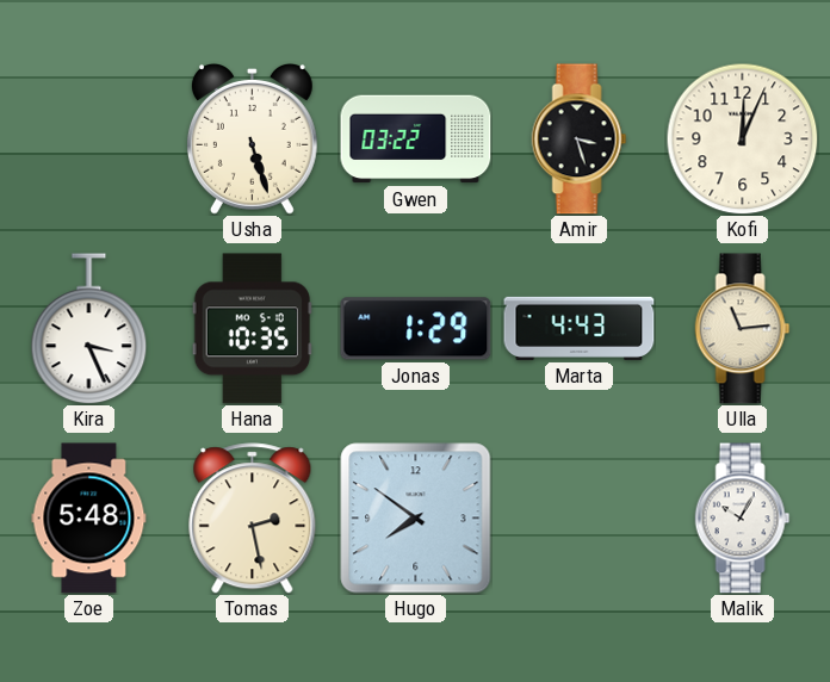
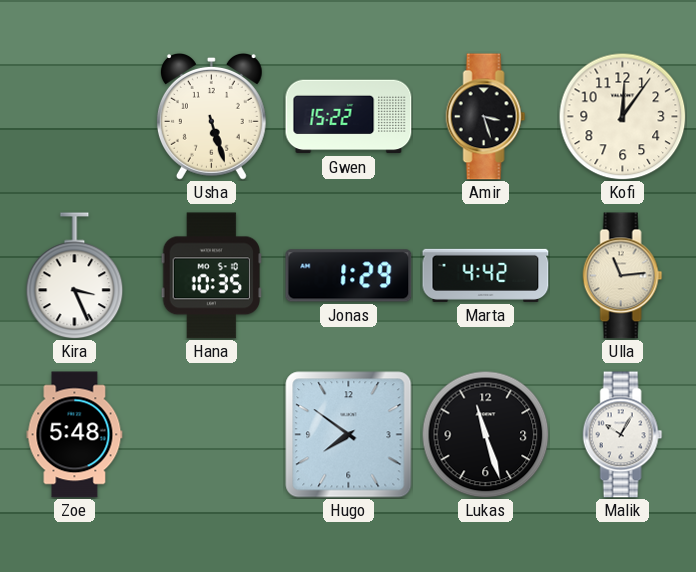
Gwen: 03:22 -> 15:22
Kofi: 12:04 -> 12:06
Marta: 4:43 -> 4:42
Tomas: 2:28 -> none
Lukas: none -> 11:27
